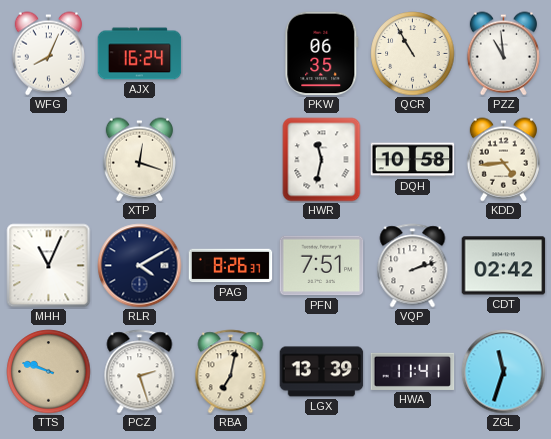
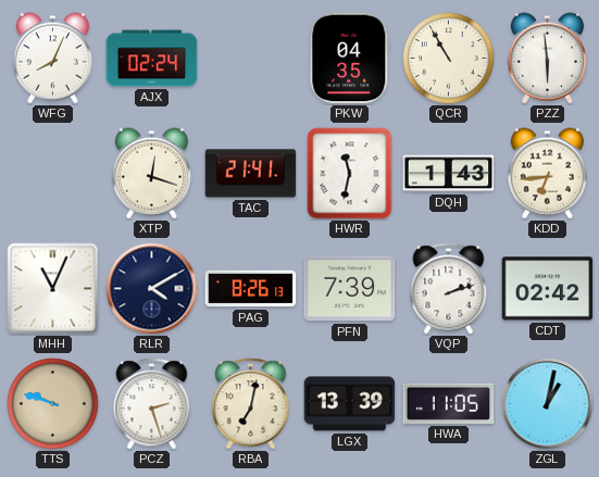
AJX: 16:24 -> 02:24
PKW: 06:35 -> 04:35
PZZ: 10:59 -> 5:59
TAC: none -> 21:41
DQH: 10:58 -> 1:43
KDD: 4:44 -> 6:44
PAG: 8:26:37 -> 8:26:13
PFN: 7:51 -> 7:39
HWA: 11:41 -> 11:05
ZGL: 11:33 -> 1:02
